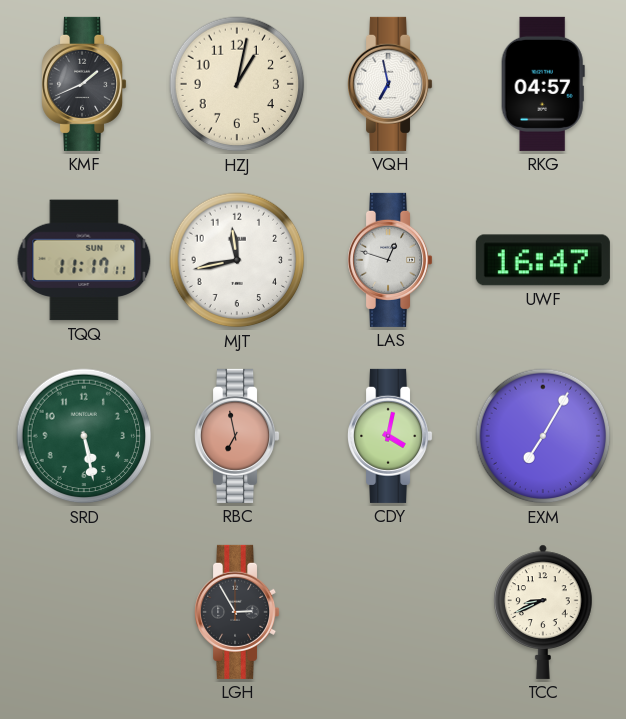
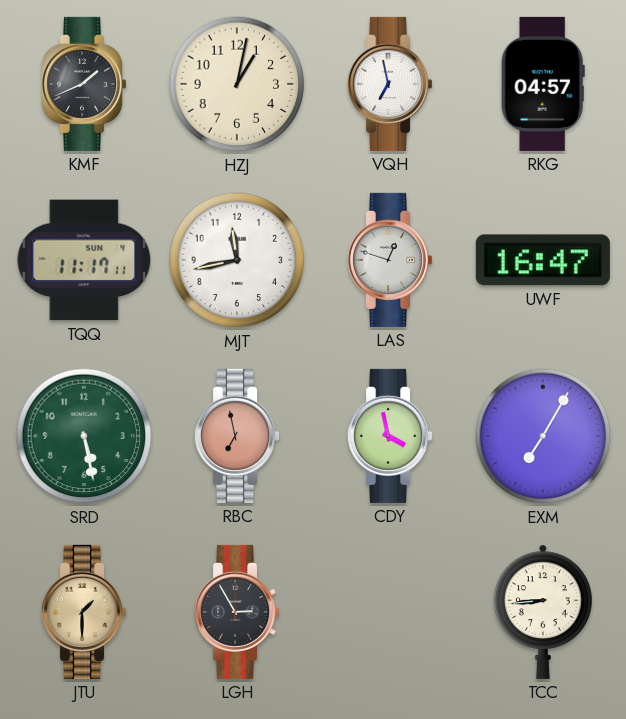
CDY: 4:02 -> 3:58
JTU: none -> 1:30
TCC: 8:41 -> 8:44
